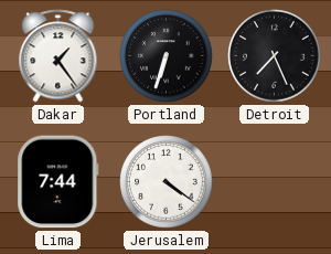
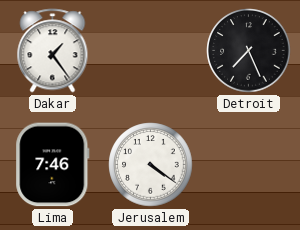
Portland: 6:33 -> none
Lima: 7:44 -> 7:46
